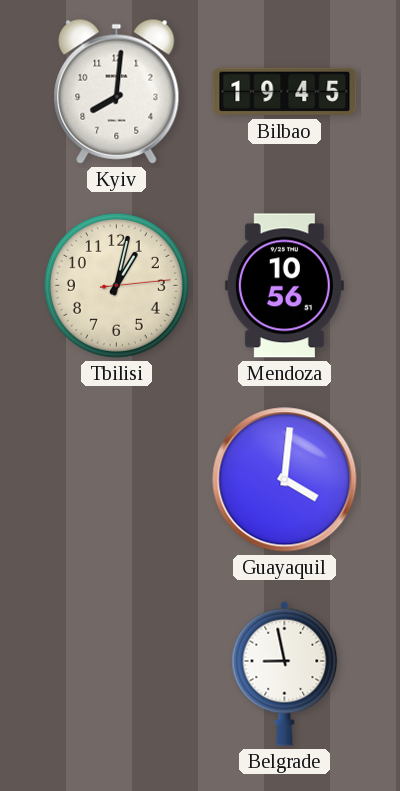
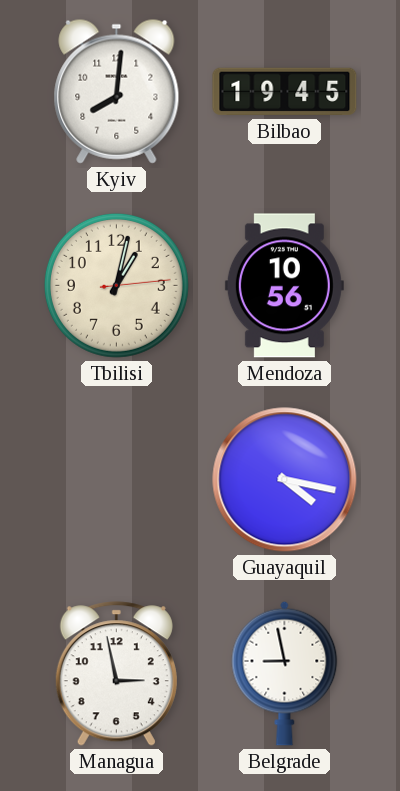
Guayaquil: 4:01 -> 4:17
Managua: none -> 2:58
